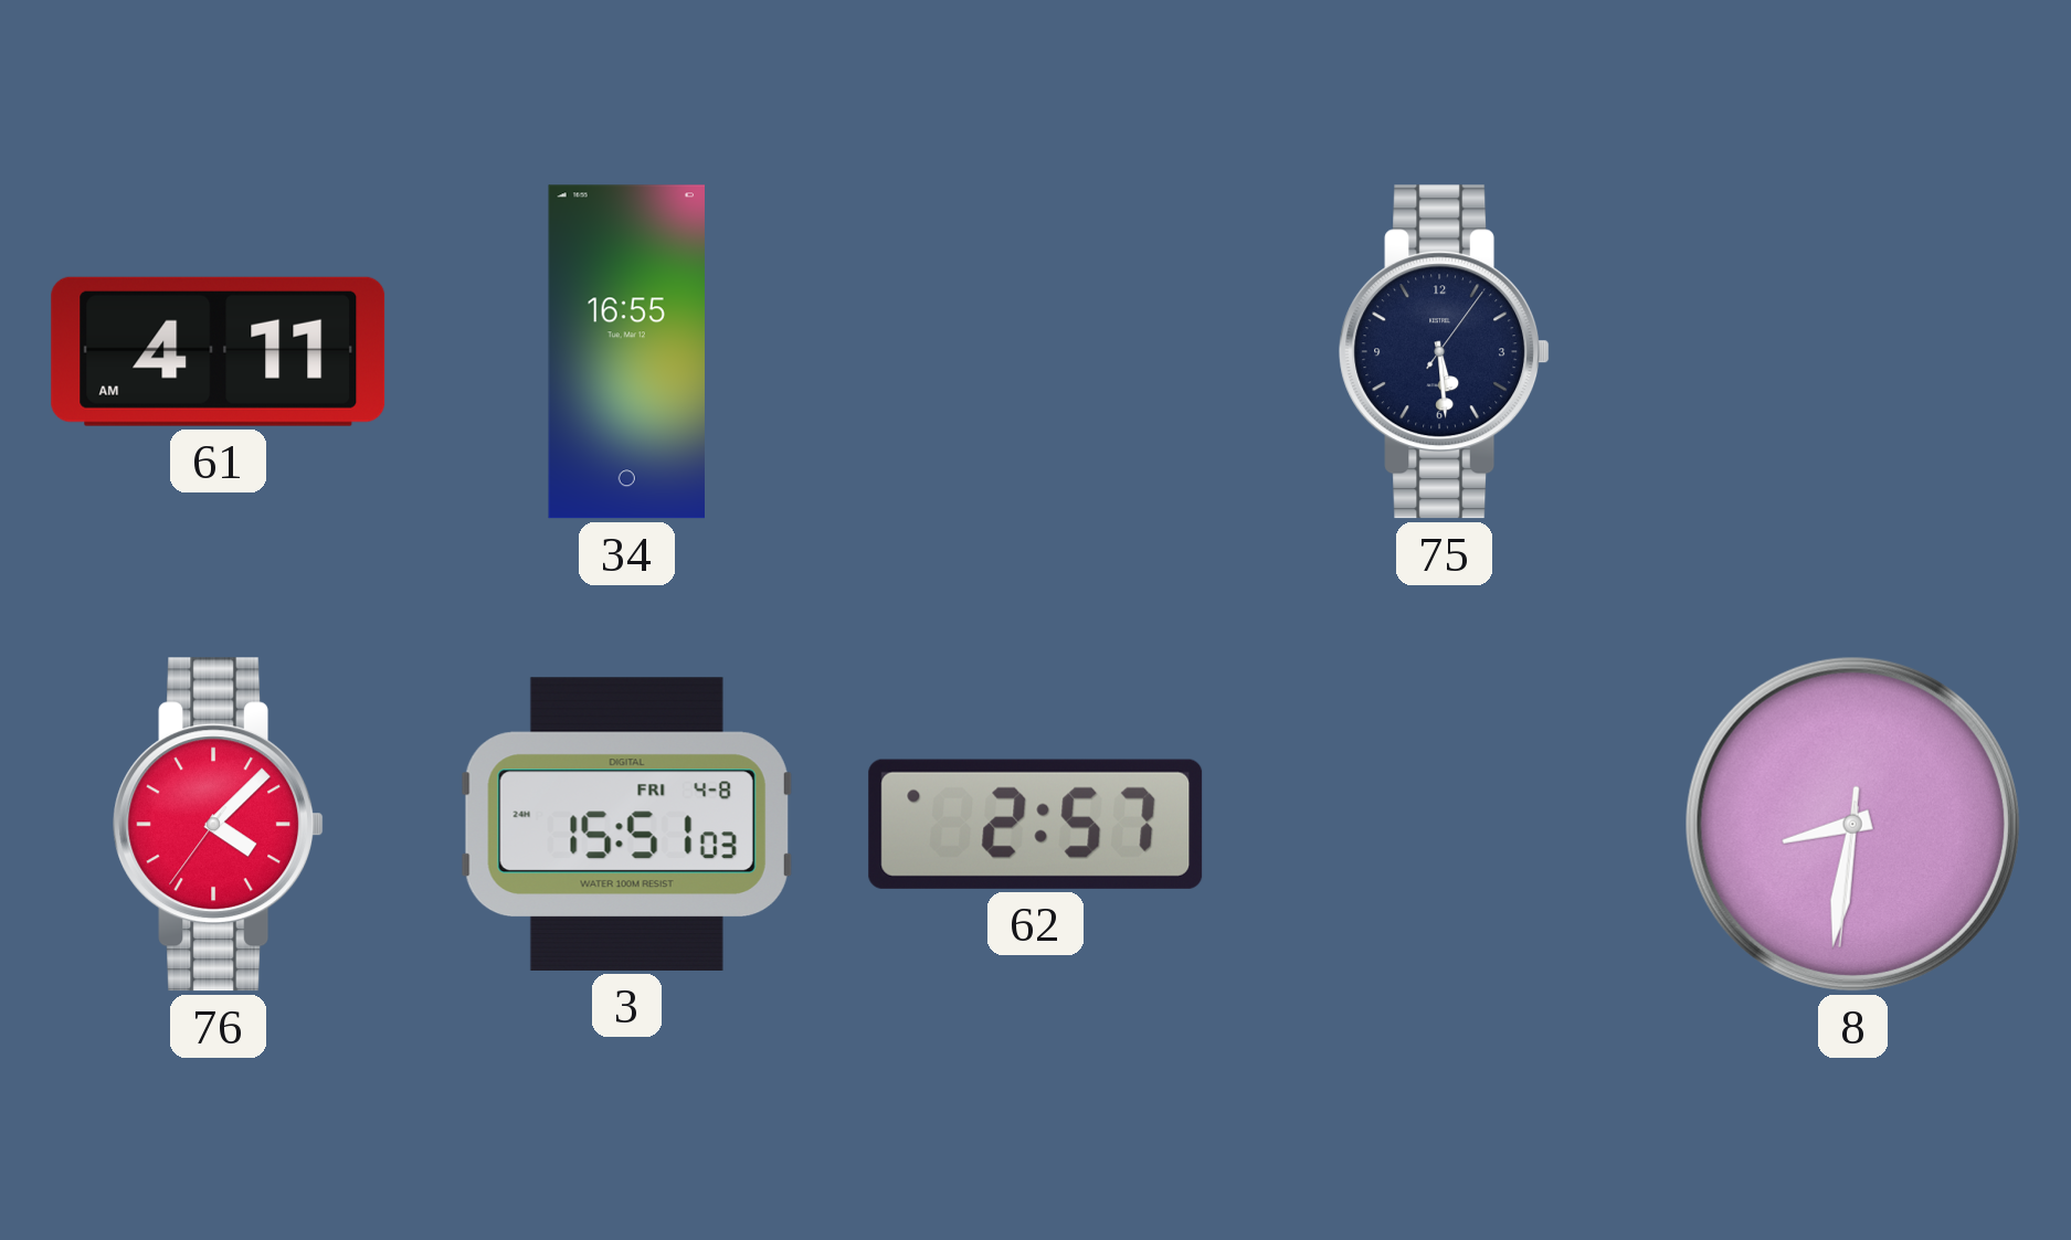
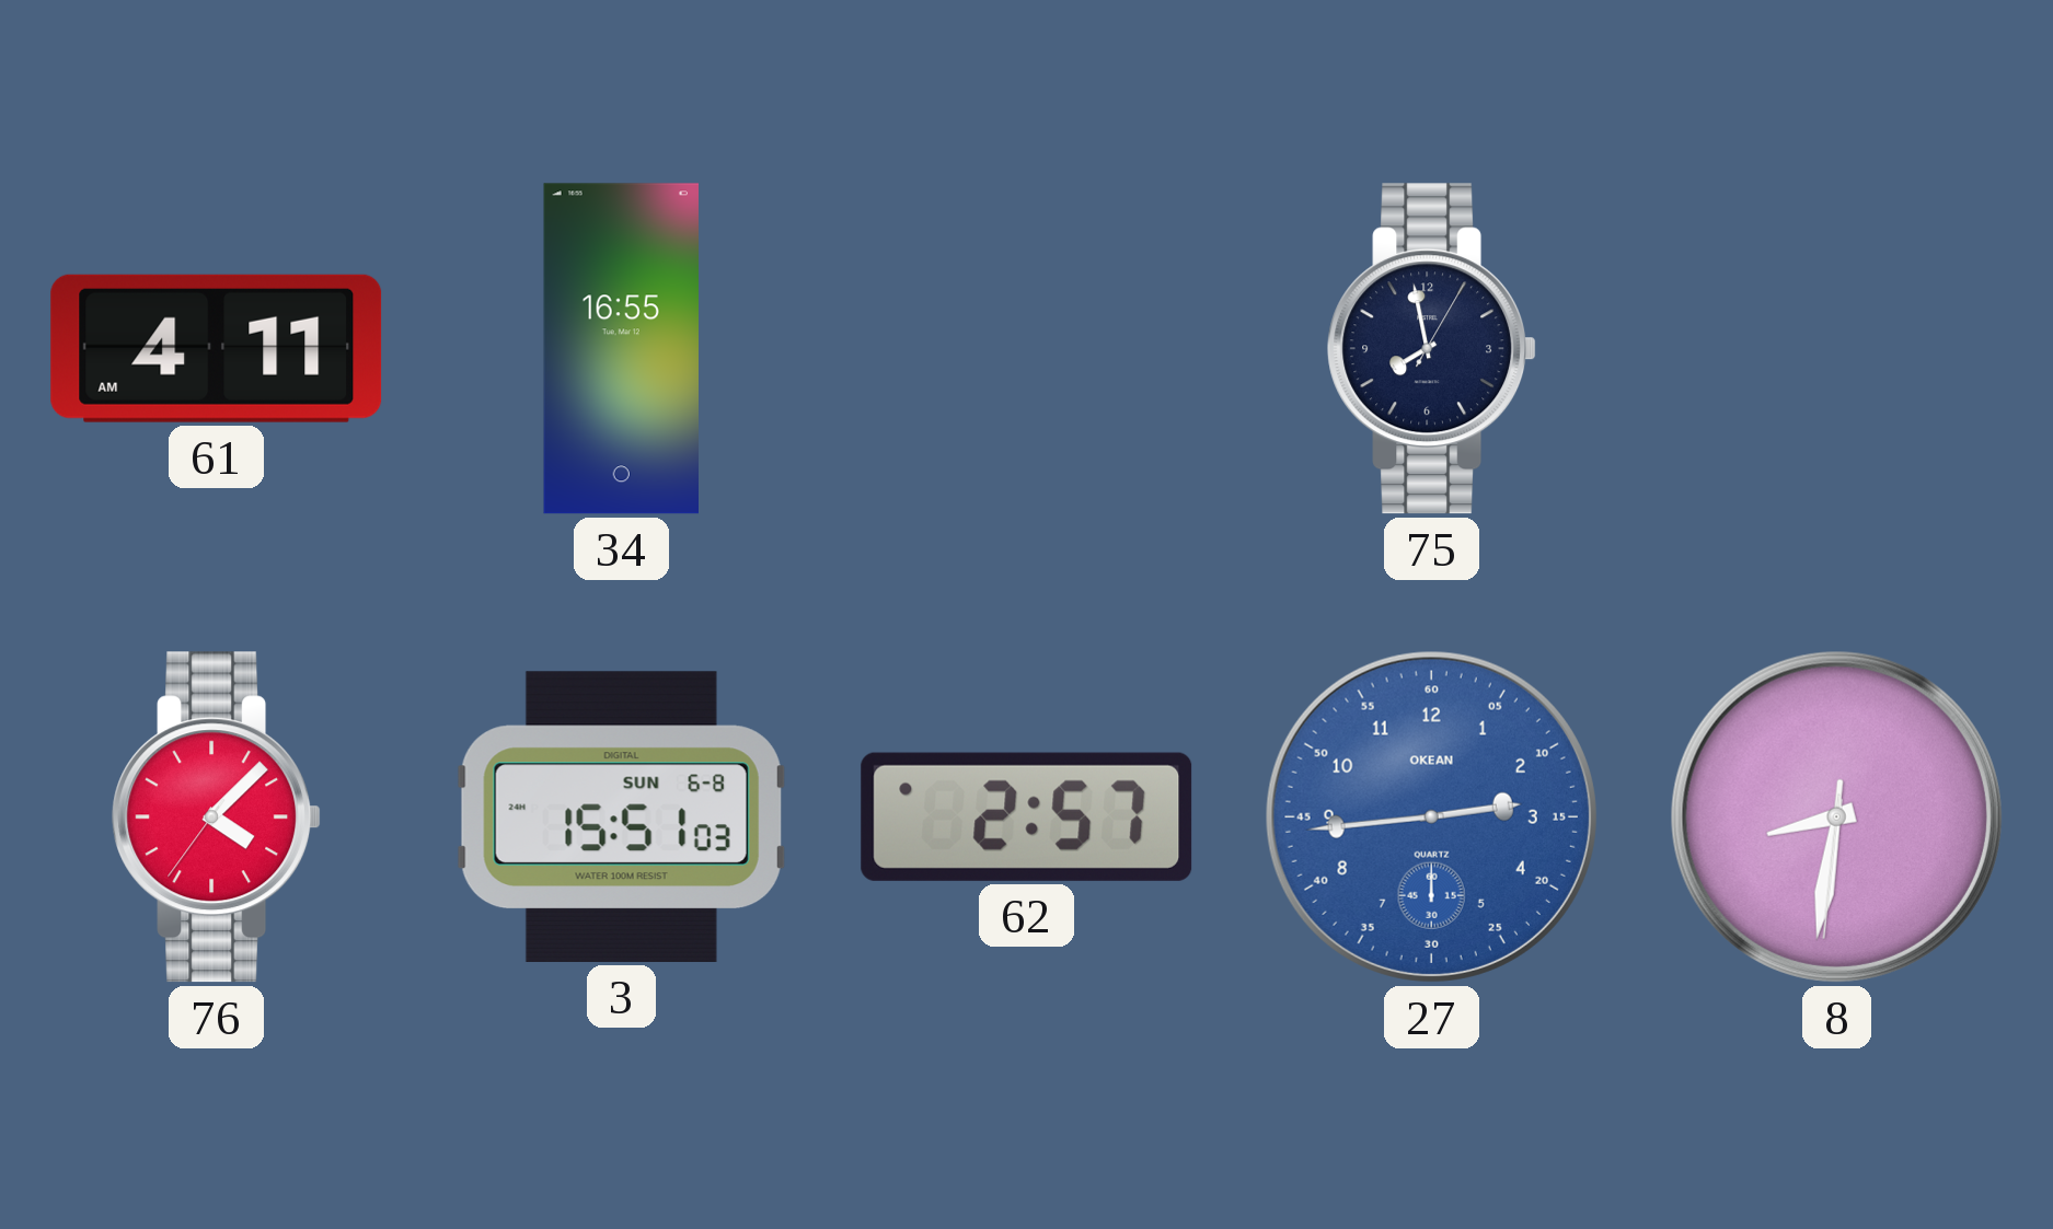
75: 5:29 -> 7:58
3 date: FRI 4-8 -> SUN 6-8
27: none -> 2:44
